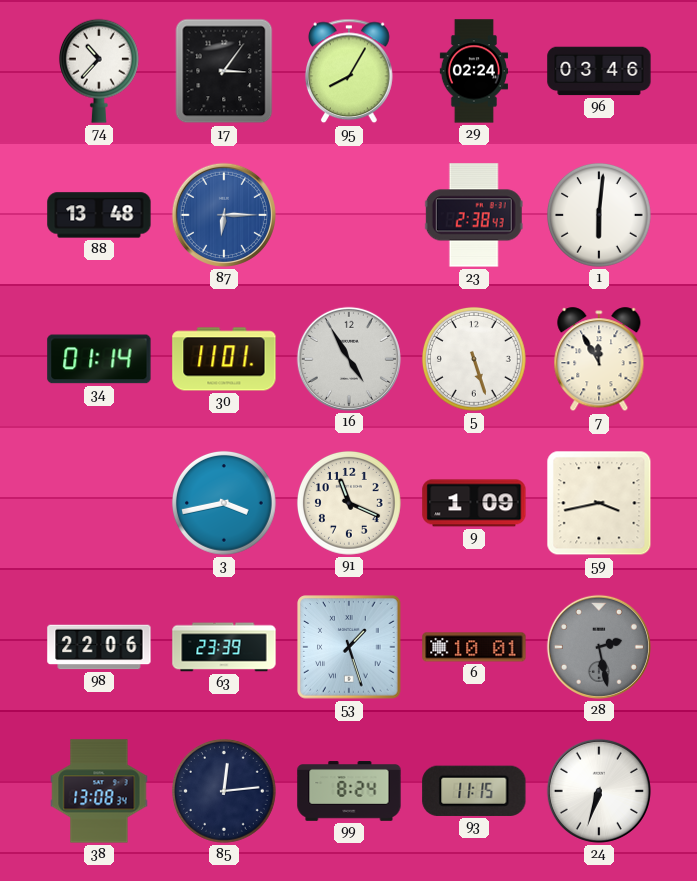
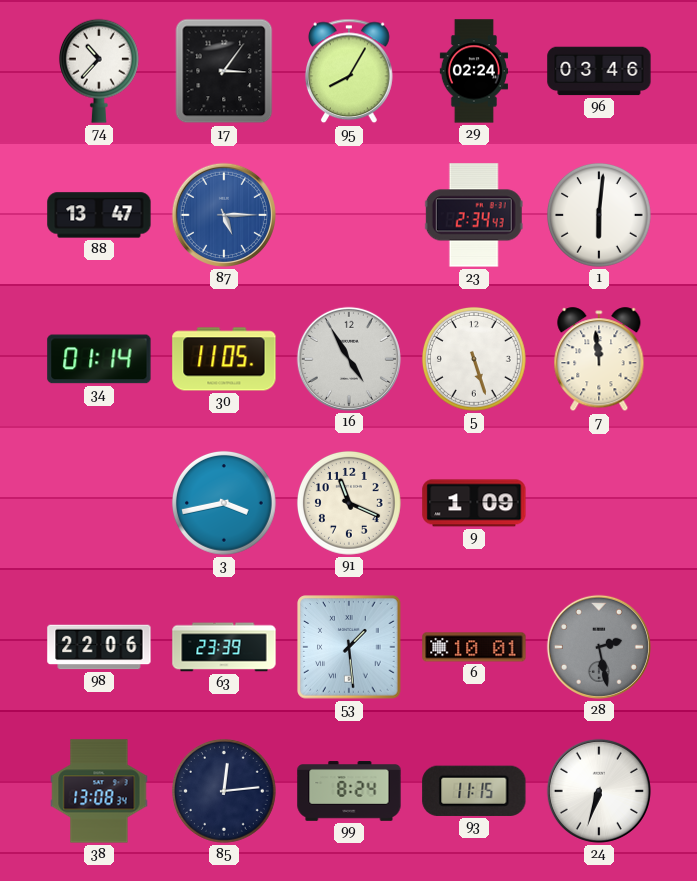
88: 13:48 -> 13:47
87: 6:15 -> 5:15
23: 2:38 -> 2:34
30: 11:01 -> 11:05
7: 11:55 -> 11:59
59: 3:43 -> none
53: 1:27 -> 1:29
